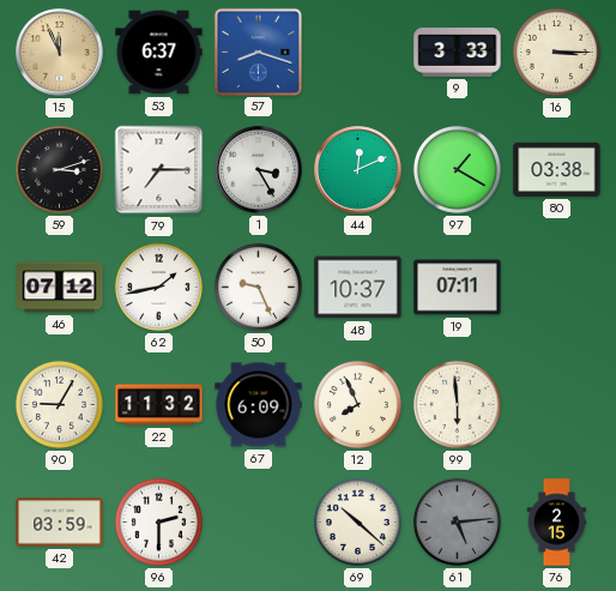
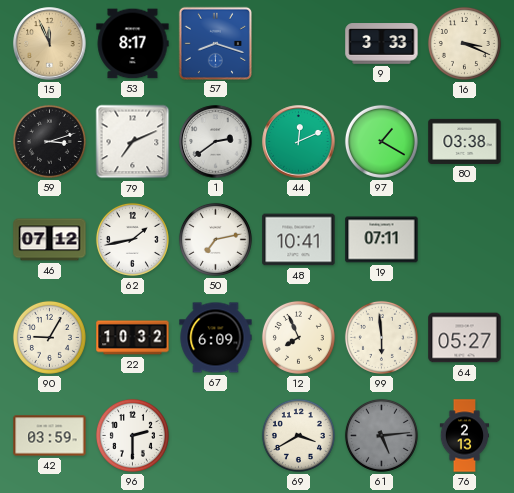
53: 6:37 -> 8:17
16: 3:15 -> 3:19
79: 7:15 -> 7:11
1: 3:25 -> 2:39
50: 9:26 -> 7:13
48: 10:37 -> 10:41
22: 11:32 -> 10:32
64: none -> 05:27
69: 10:22 -> 3:40
76: 2:15 -> 2:13
